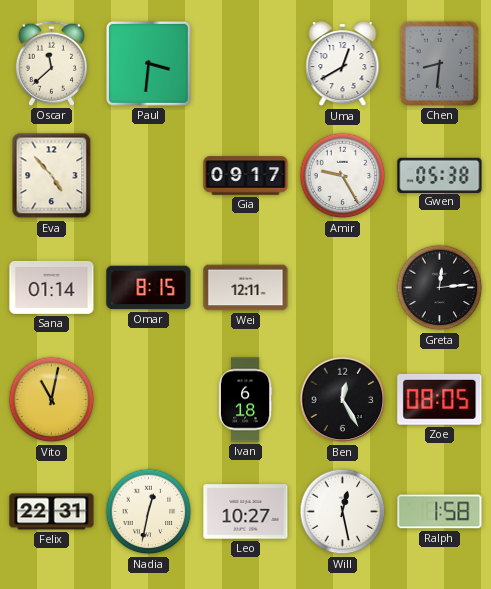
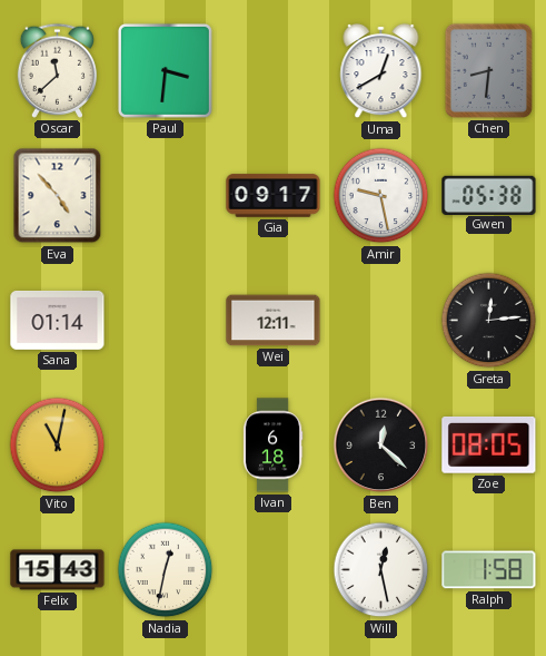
Amir: 9:25 -> 9:28
Omar: 8:15 -> none
Ben: 12:25 -> 12:22
Felix: 22:31 -> 15:43
Leo: 10:27 -> none
